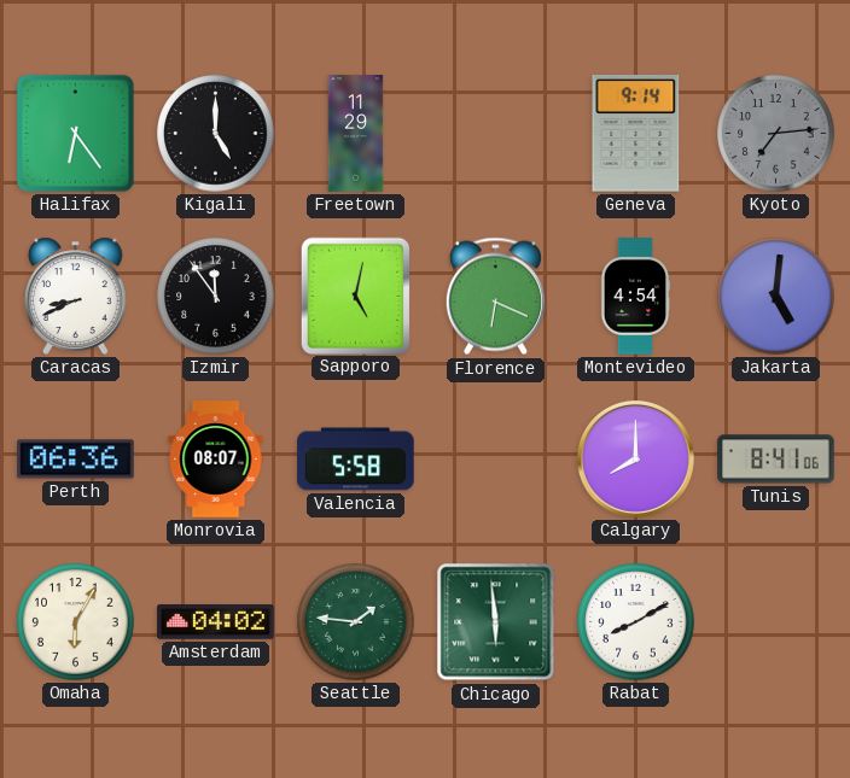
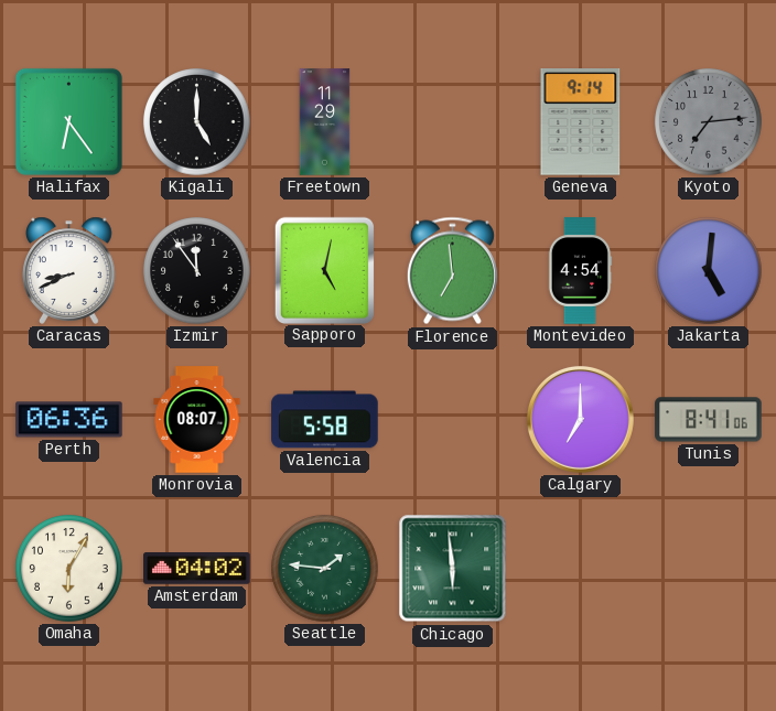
Florence: 6:19 -> 6:59
Calgary: 8:00 -> 7:00
Rabat: 8:10 -> none
